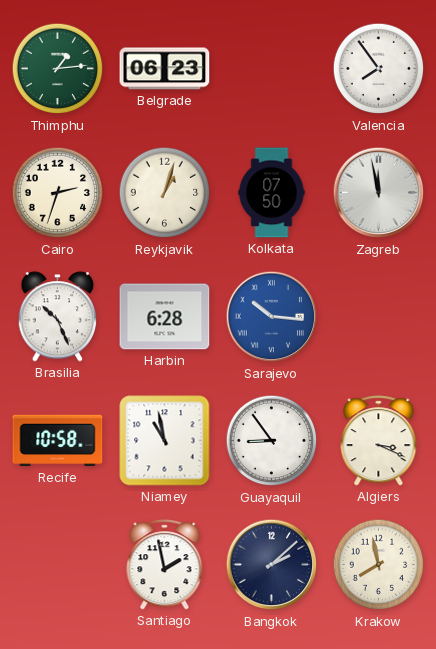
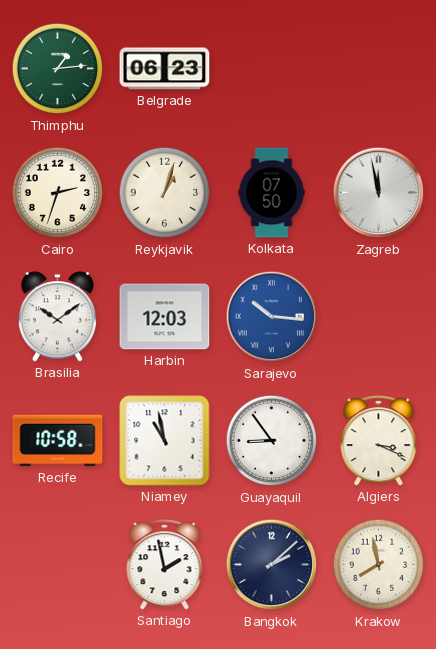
Valencia: 7:54 -> none
Brasilia: 10:26 -> 10:09
Harbin: 6:28 -> 12:03
